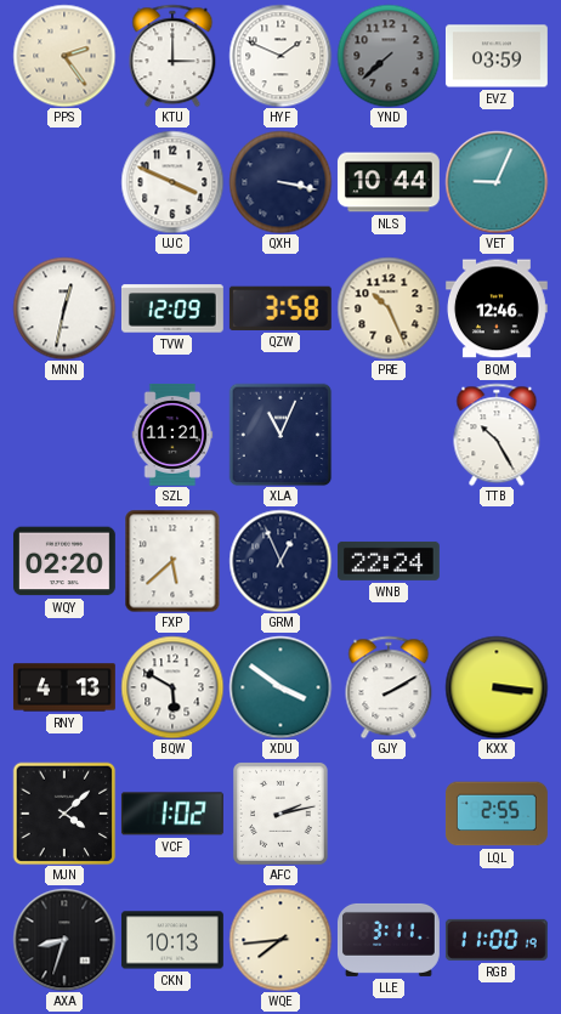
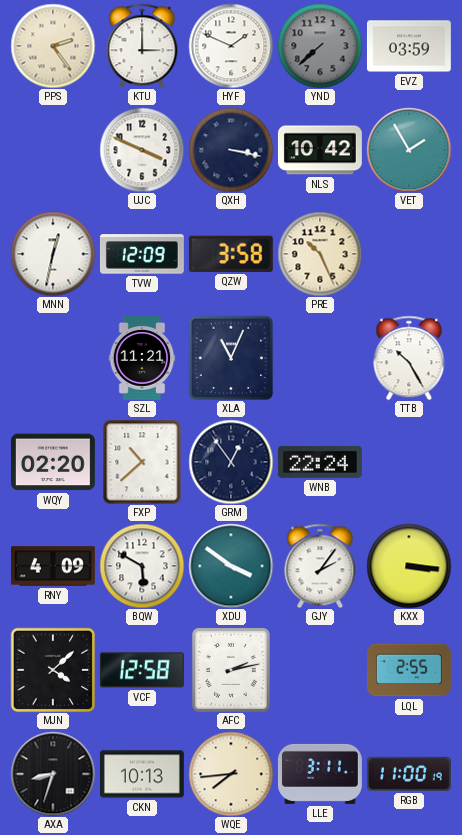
NLS: 10:44 -> 10:42
VET: 9:04 -> 1:55
BQM: 12:46 -> none
FXP: 5:38 -> 10:38
GRM: 12:56 -> 12:54
RNY: 4:13 -> 4:09
GJY: 2:10 -> 2:06
VCF: 1:02 -> 12:58
